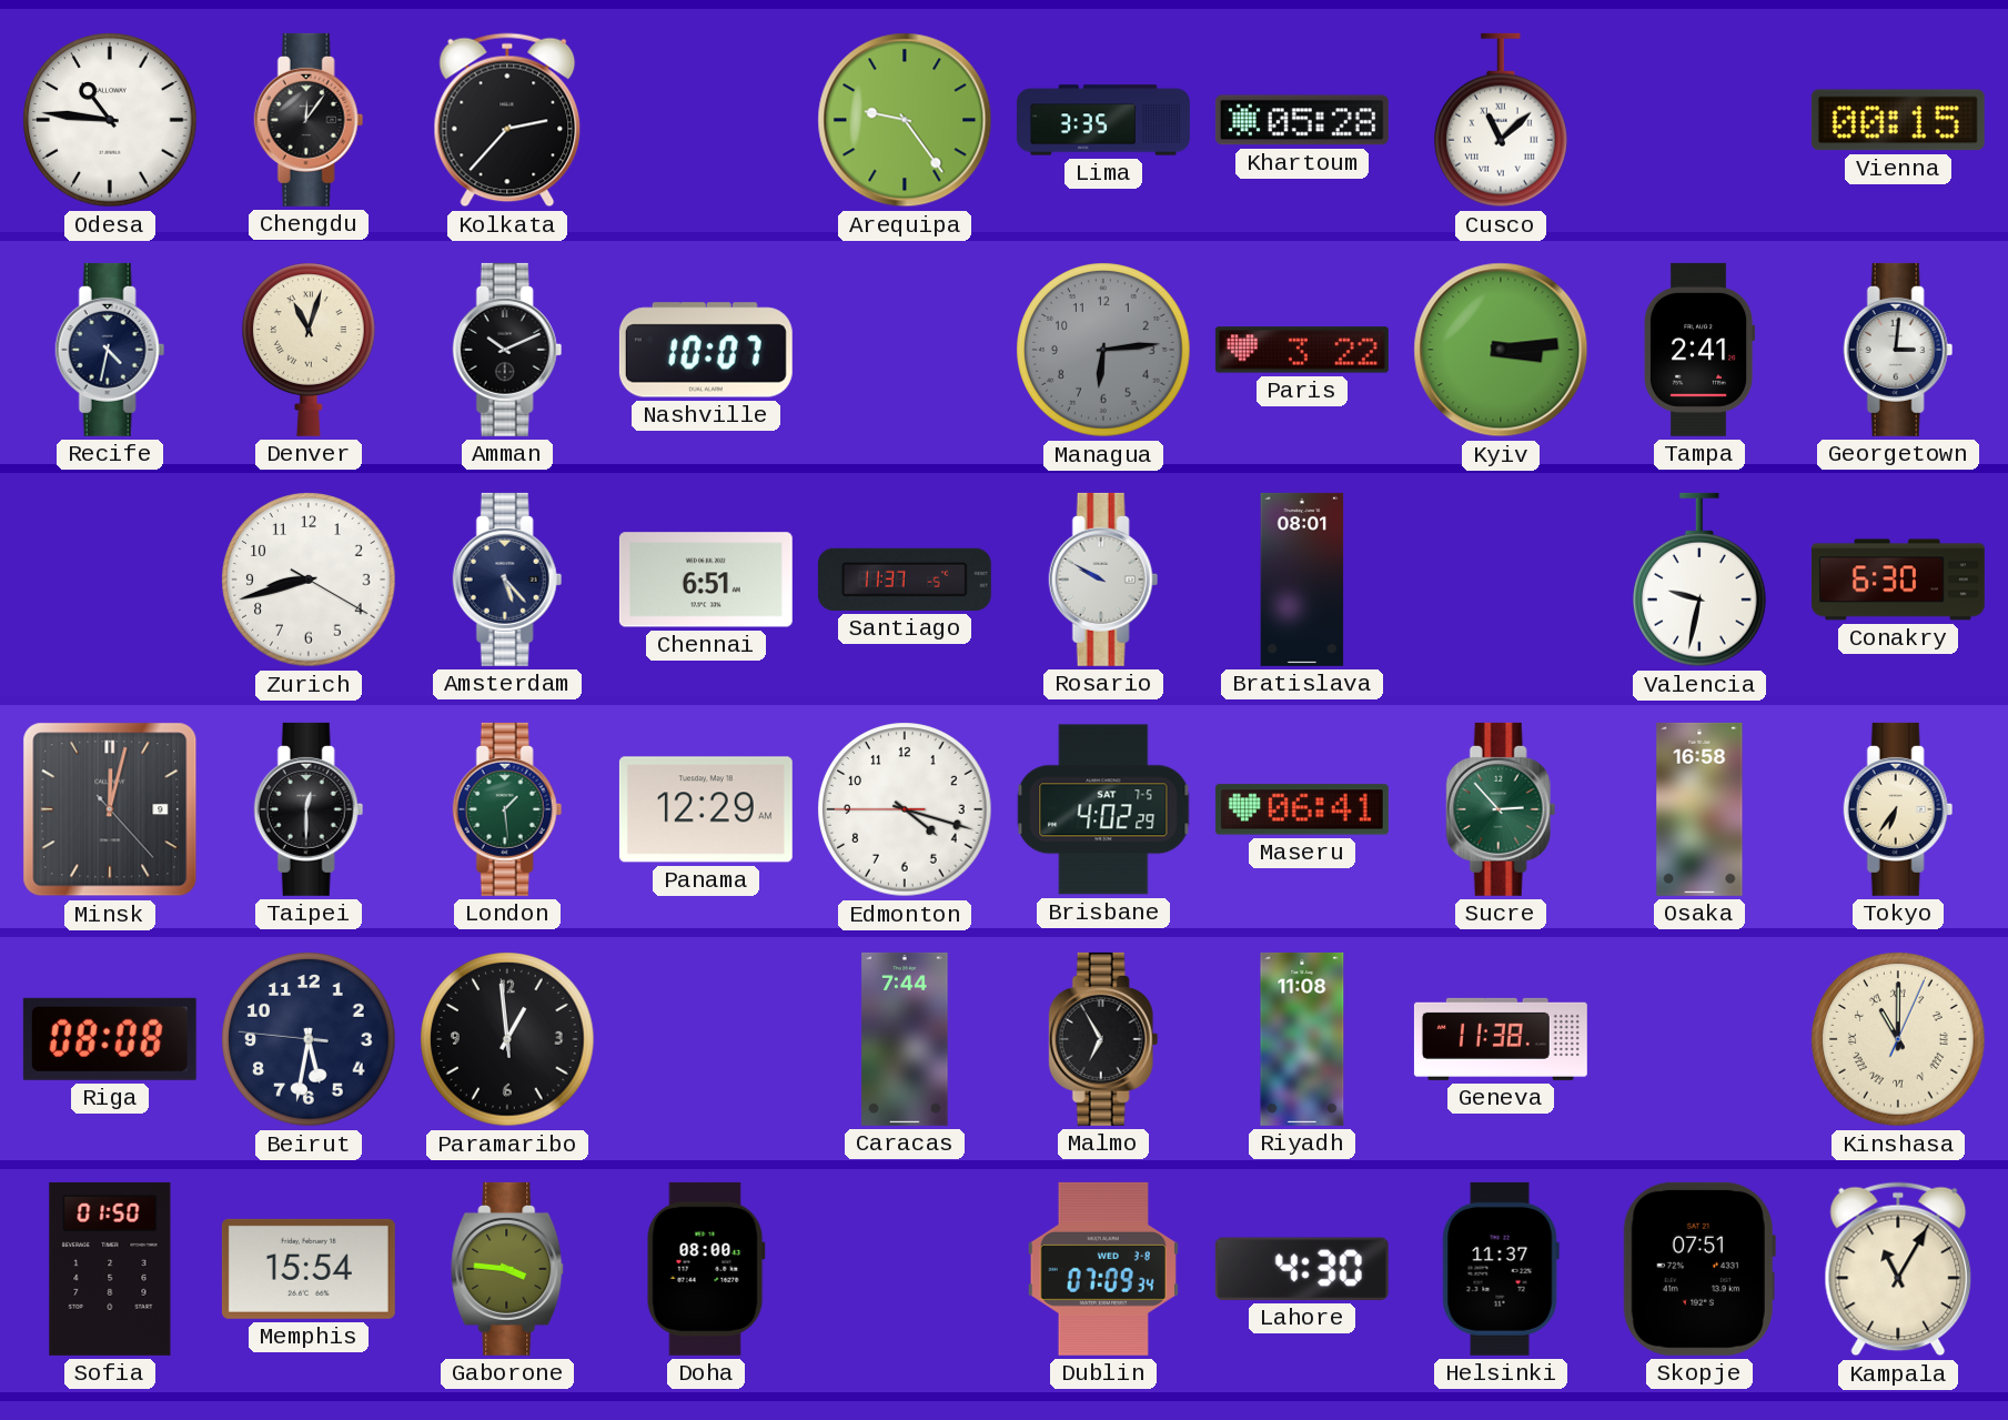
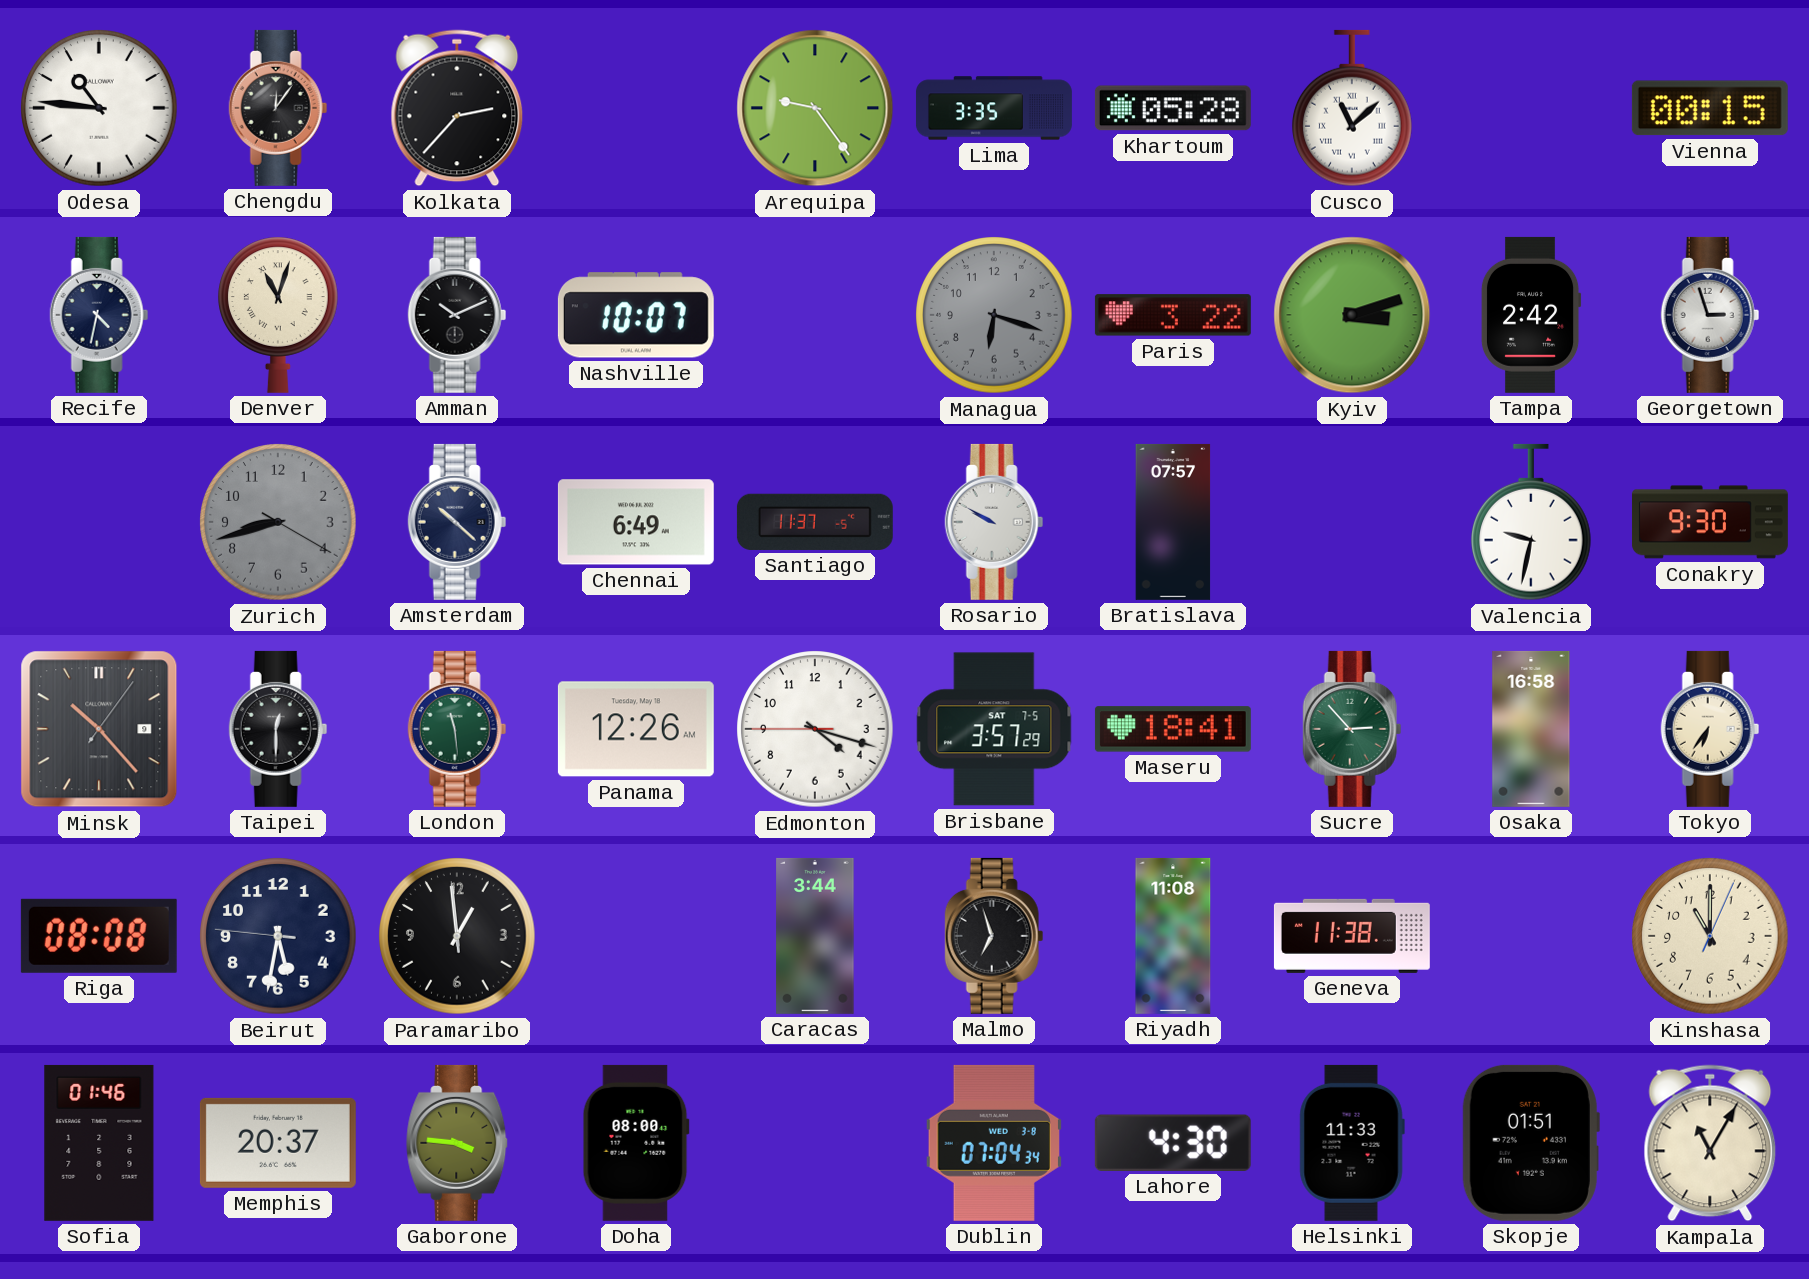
Managua: 6:14 -> 6:18
Kyiv: 3:14 -> 3:12
Tampa: 2:41 -> 2:42
Georgetown: 3:01 -> 2:57
Zurich dial: white -> grey
Amsterdam: 5:23 -> 10:22
Chennai: 6:51 -> 6:49
Bratislava: 08:01 -> 07:57
Conakry: 6:30 -> 9:30
Minsk: 12:02 -> 10:23
London: 1:29 -> 11:29
Panama: 12:29 -> 12:26
Brisbane: 4:02 -> 3:57
Maseru: 06:41 -> 18:41
Caracas: 7:44 -> 3:44
Malmo: 6:55 -> 6:57
Kinshasa numerals: Roman -> Arabic
Sofia: 01:50 -> 01:46
Memphis: 15:54 -> 20:37
Dublin: 07:09 -> 07:04
Helsinki: 11:37 -> 11:33
Skopje: 07:51 -> 01:51
